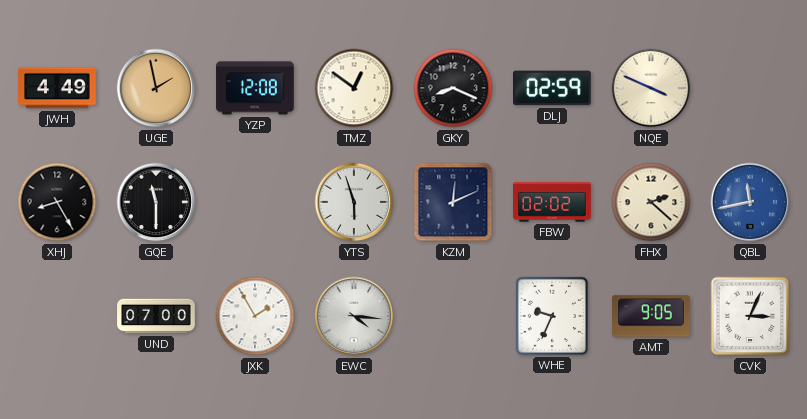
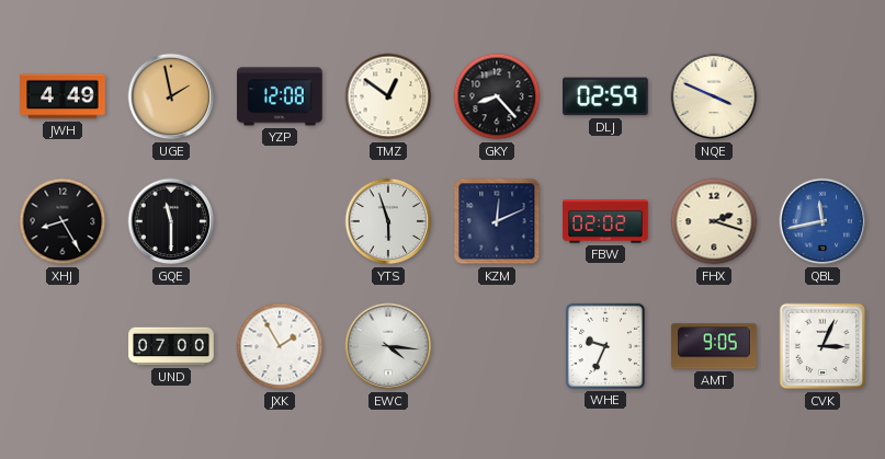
GKY: 8:19 -> 8:23
FHX: 2:22 -> 2:18
